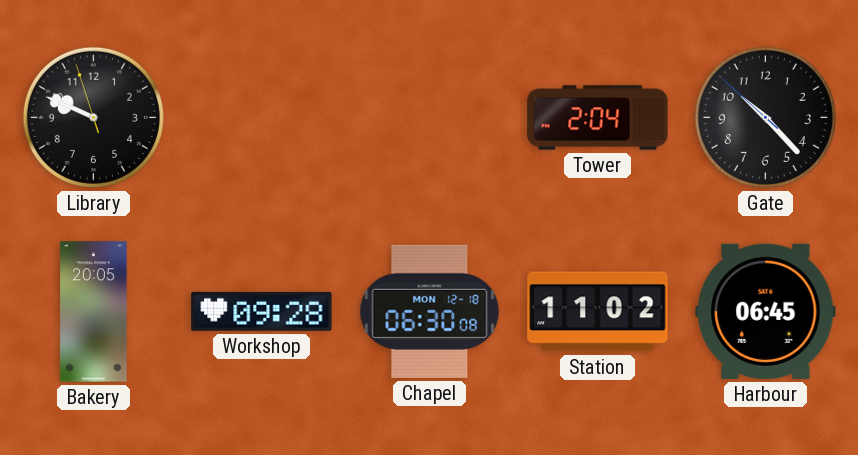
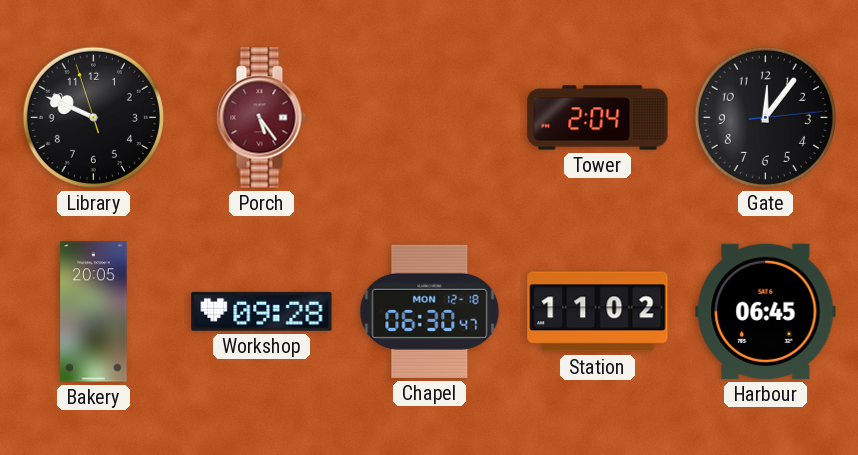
Porch: none -> 5:24
Gate: 10:22 -> 12:06
Chapel: 06:30:08 -> 06:30:47
